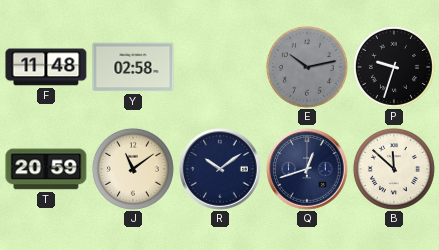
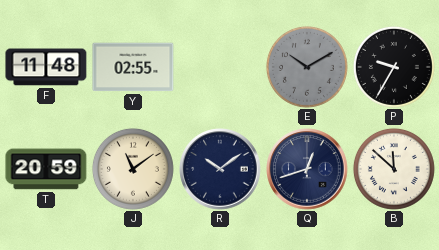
Y: 02:58 -> 02:55
E: 10:13 -> 10:10
P: 9:33 -> 9:35
